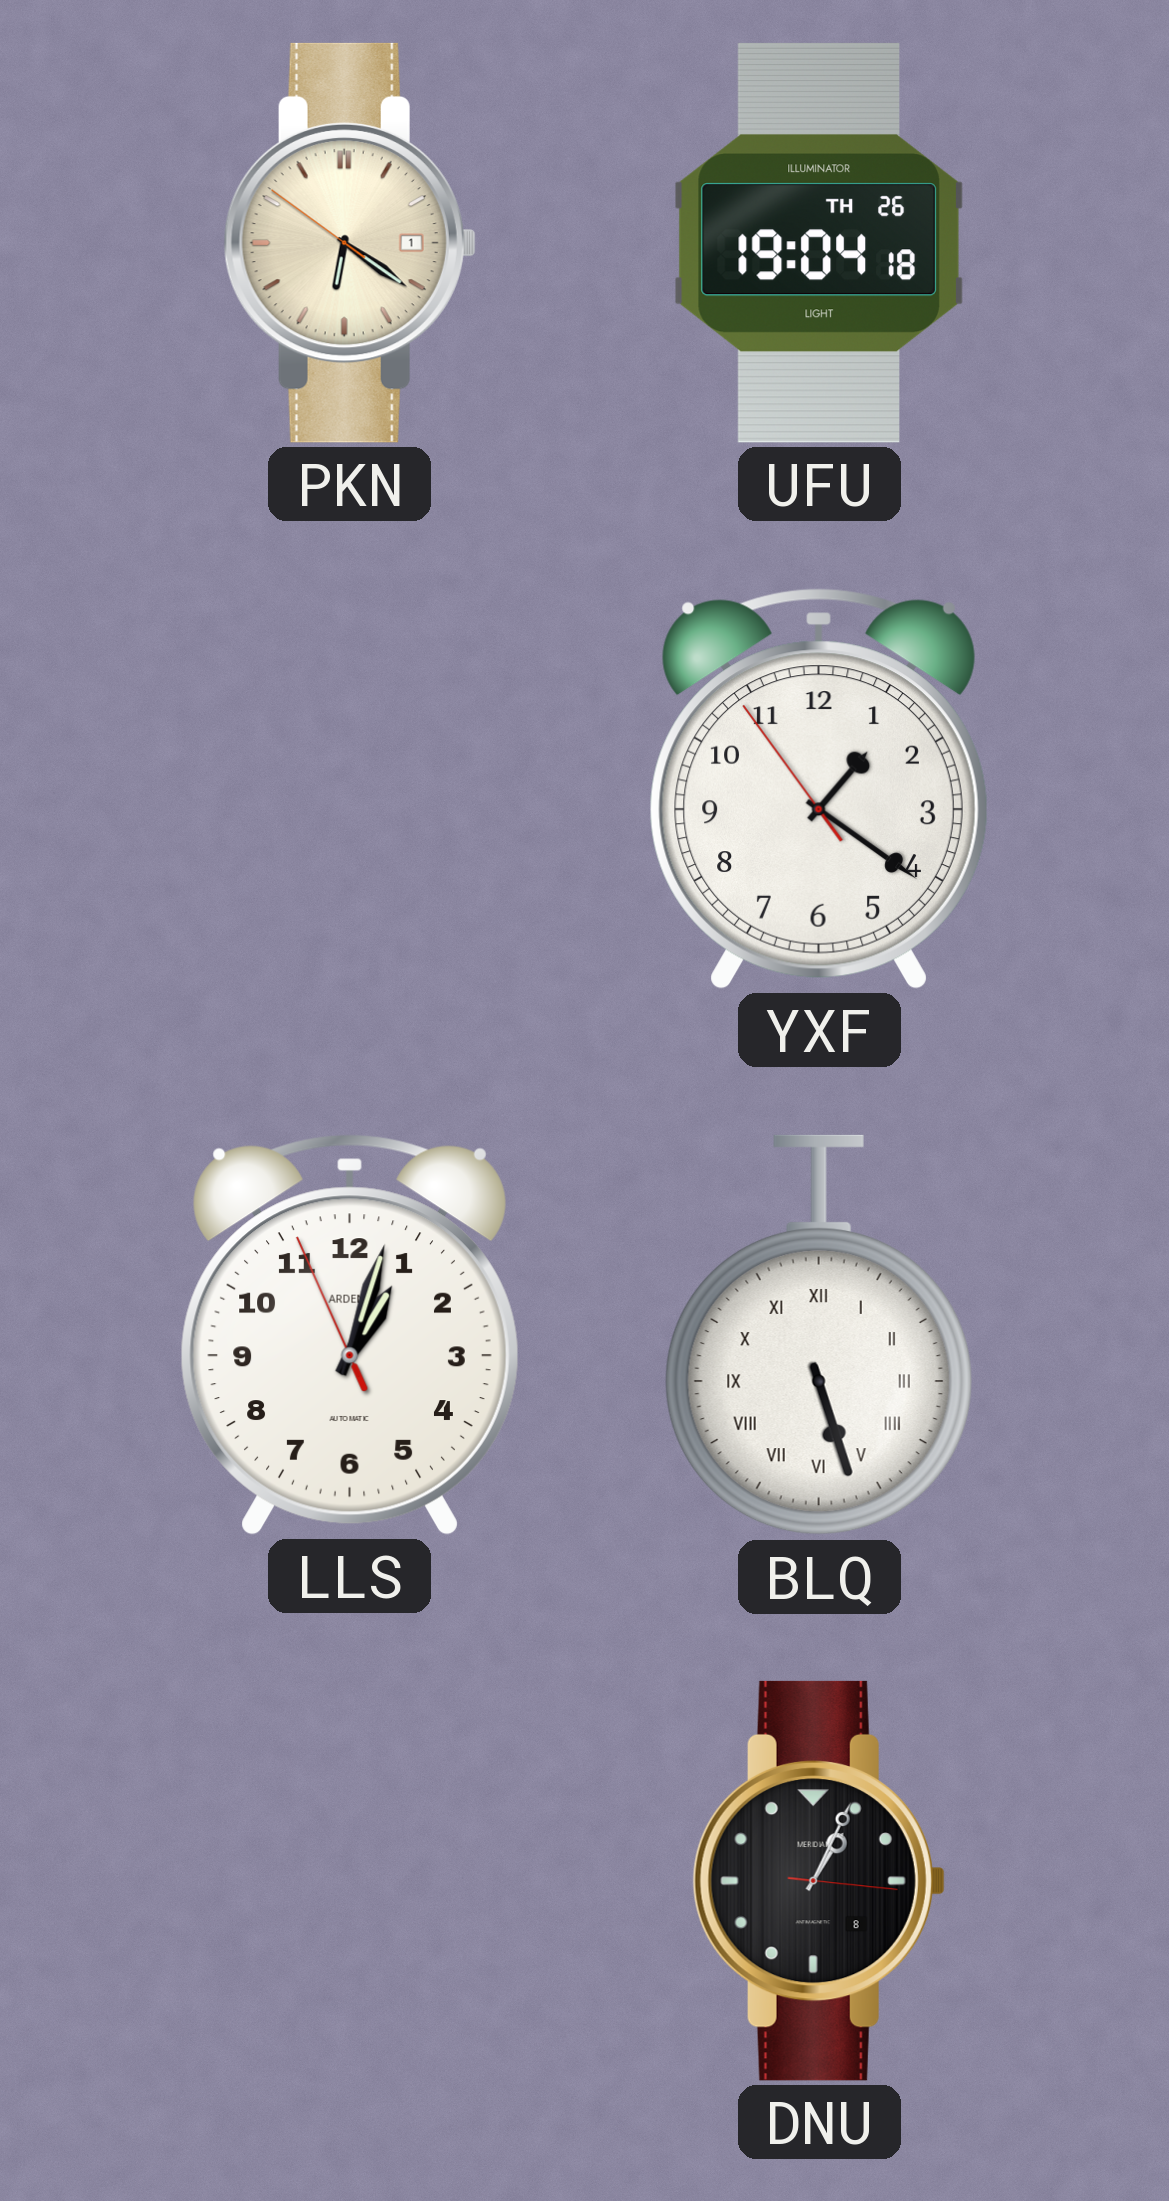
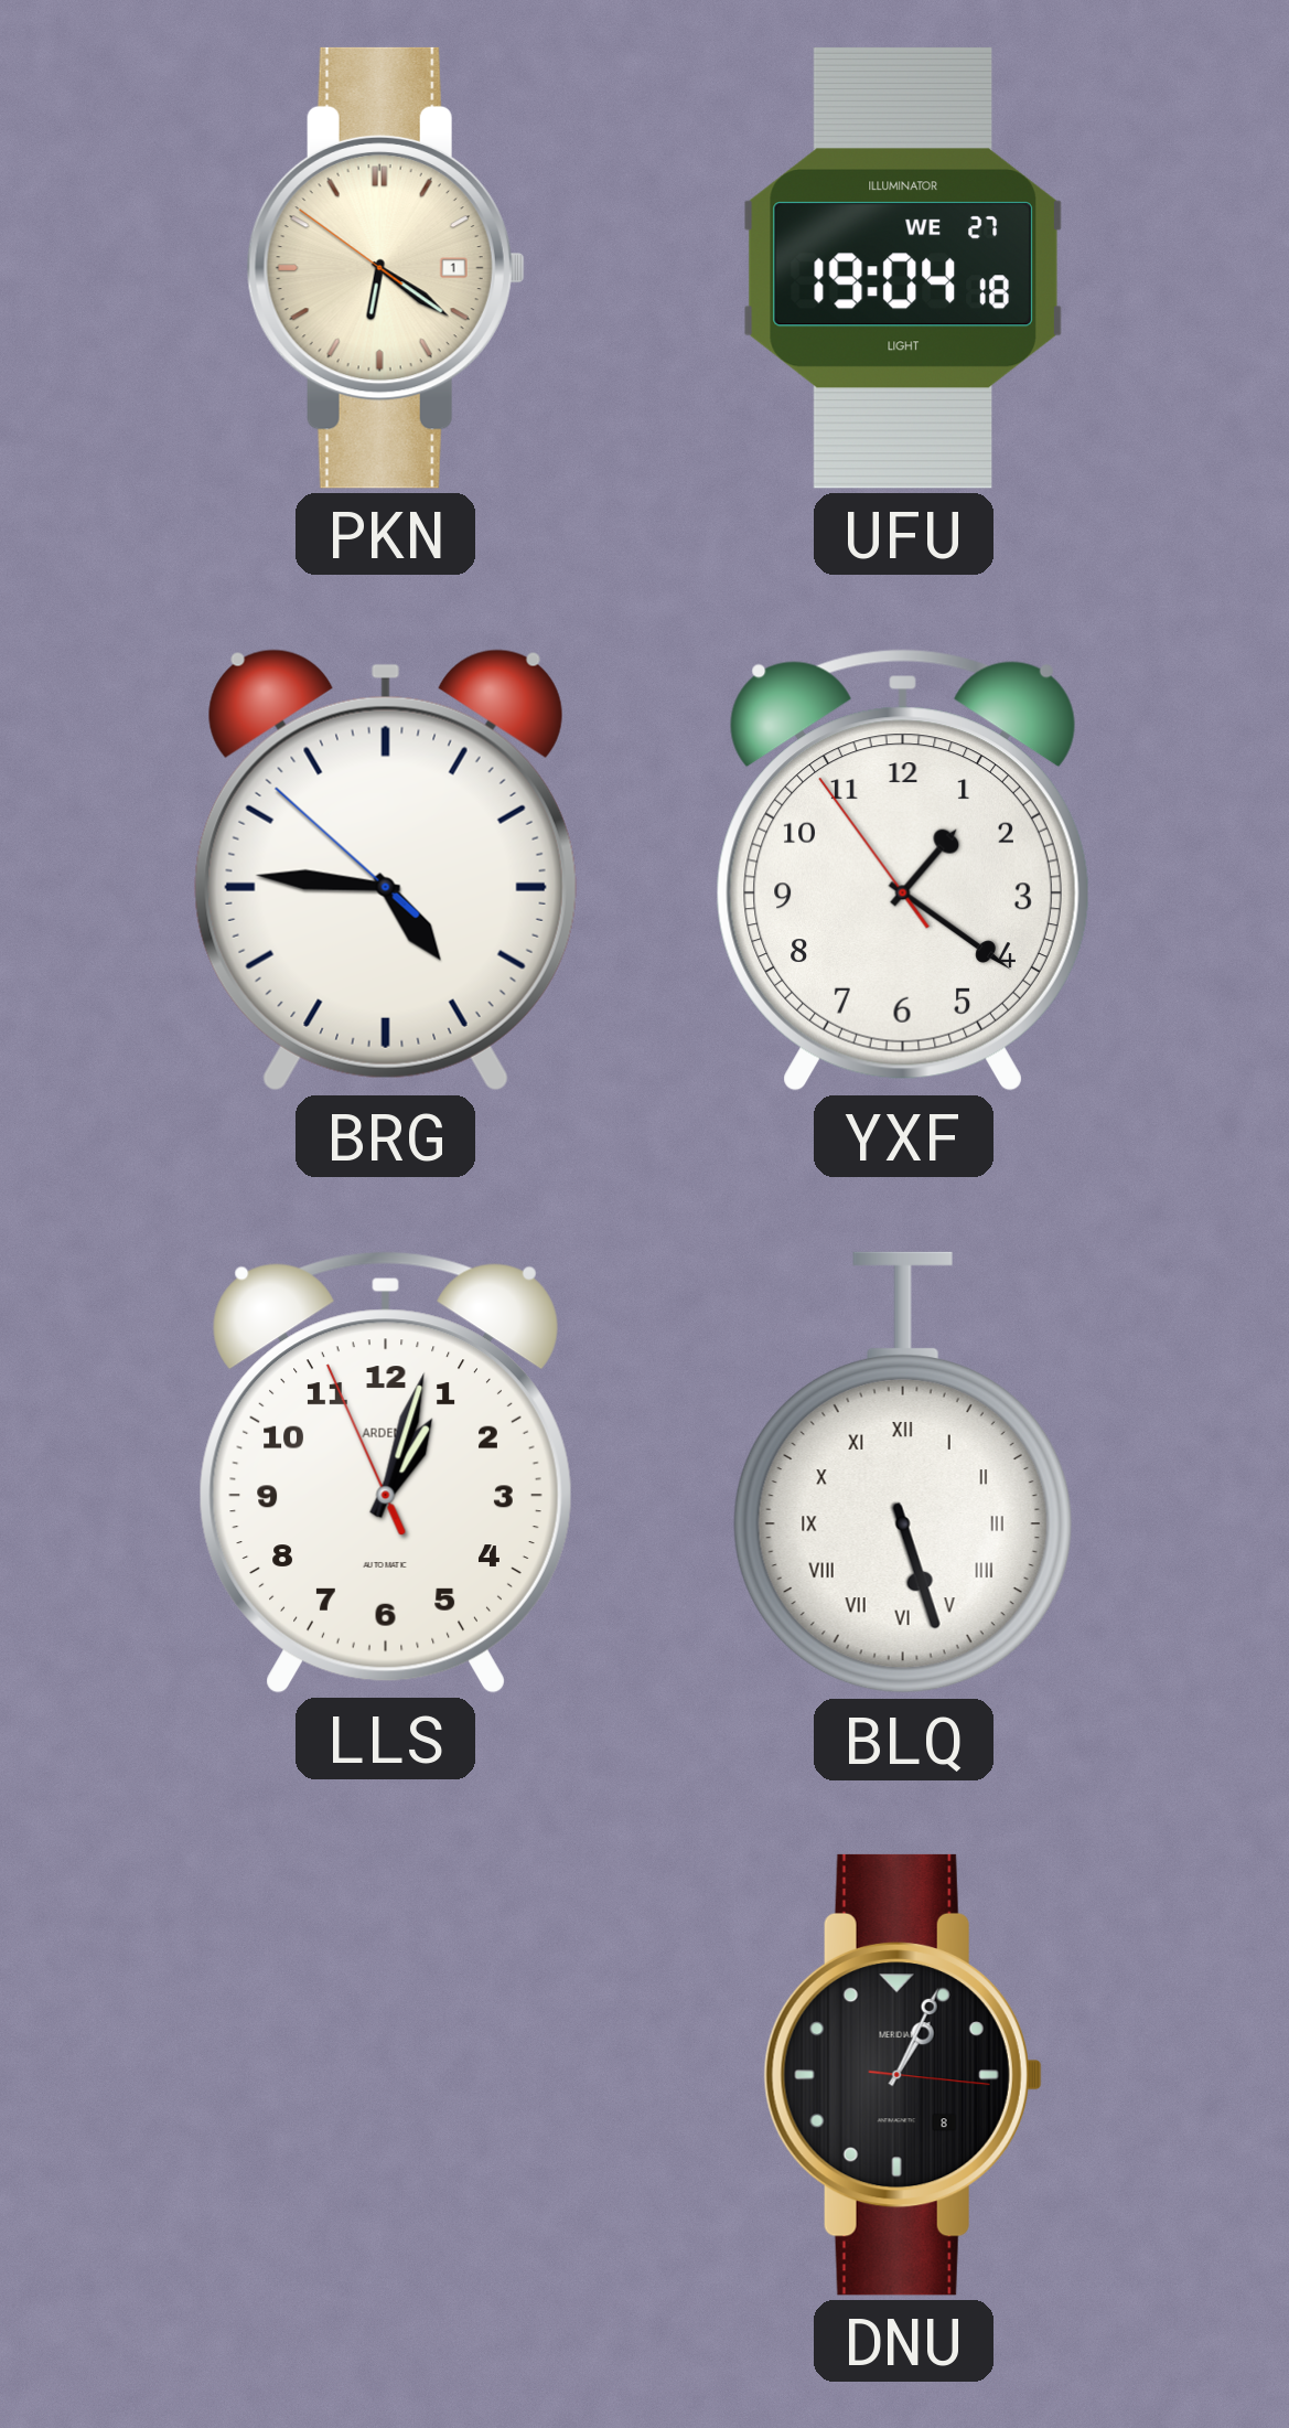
UFU date: TH 26 -> WE 27
BRG: none -> 4:45
